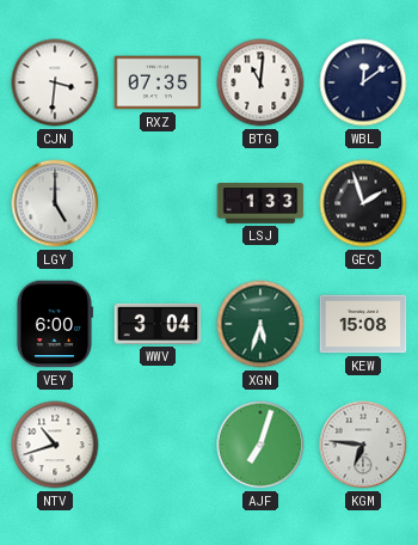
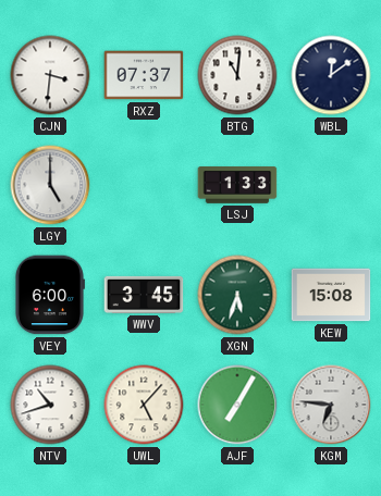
RXZ: 07:35 -> 07:37
GEC: 1:57 -> none
WWV: 3:04 -> 3:45
UWL: none -> 5:07
AJF: 7:03 -> 7:05
